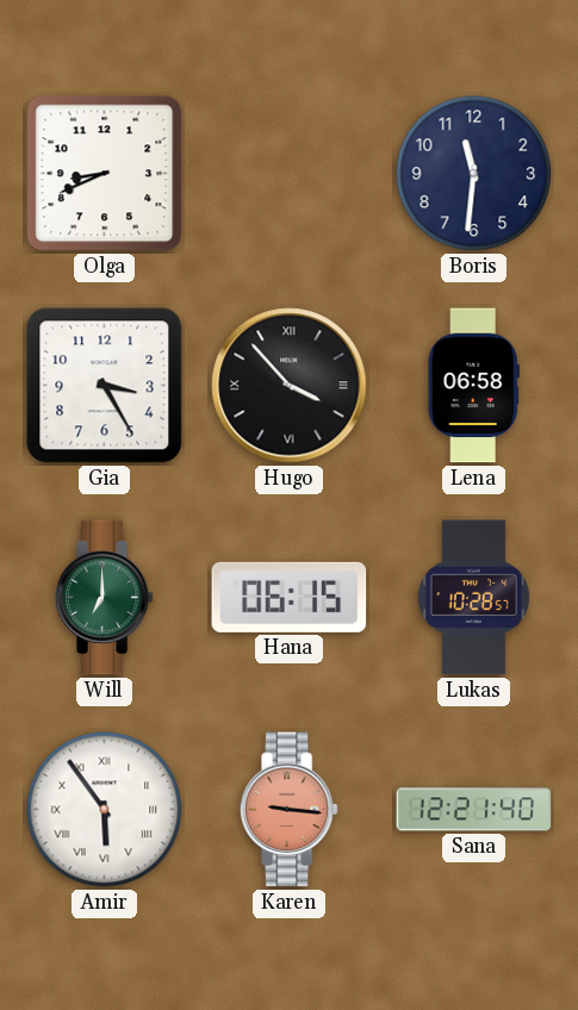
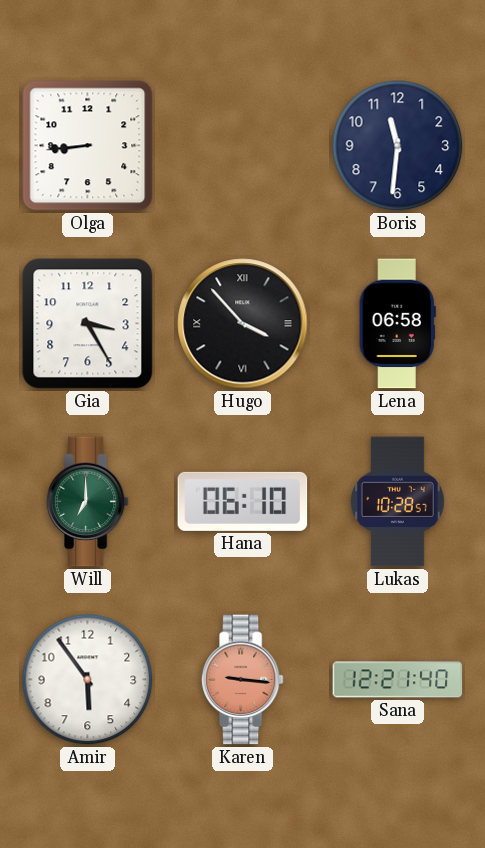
Olga: 8:41 -> 8:44
Hana: 06:15 -> 06:10
Amir numerals: Roman -> Arabic
